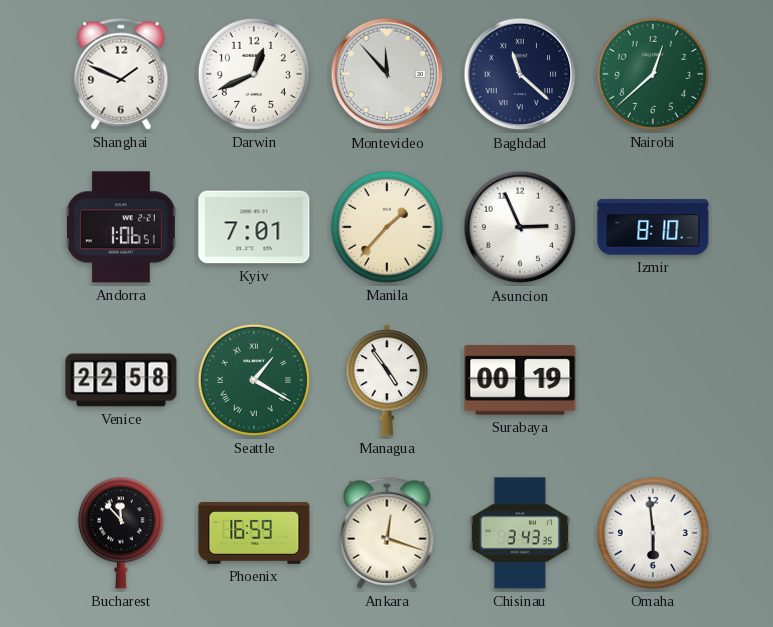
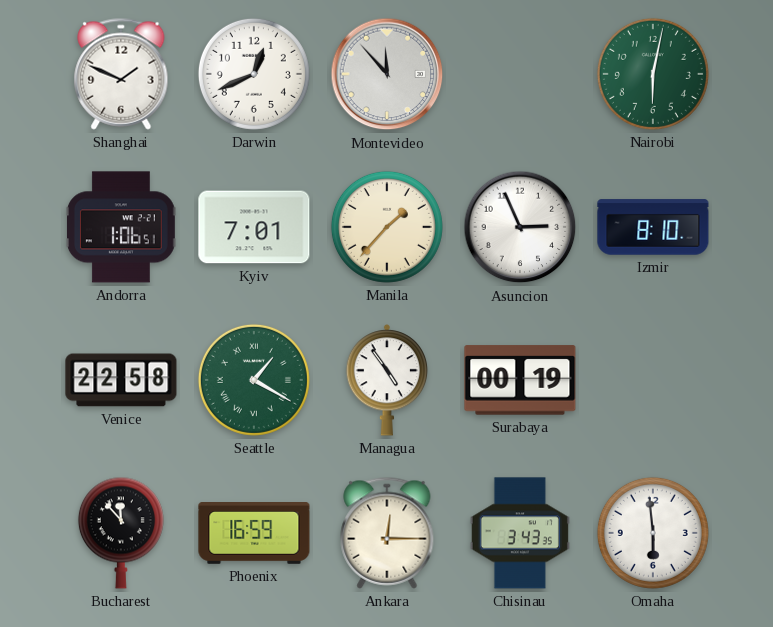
Baghdad: 11:22 -> none
Nairobi: 12:38 -> 6:02
Ankara: 12:18 -> 12:15
